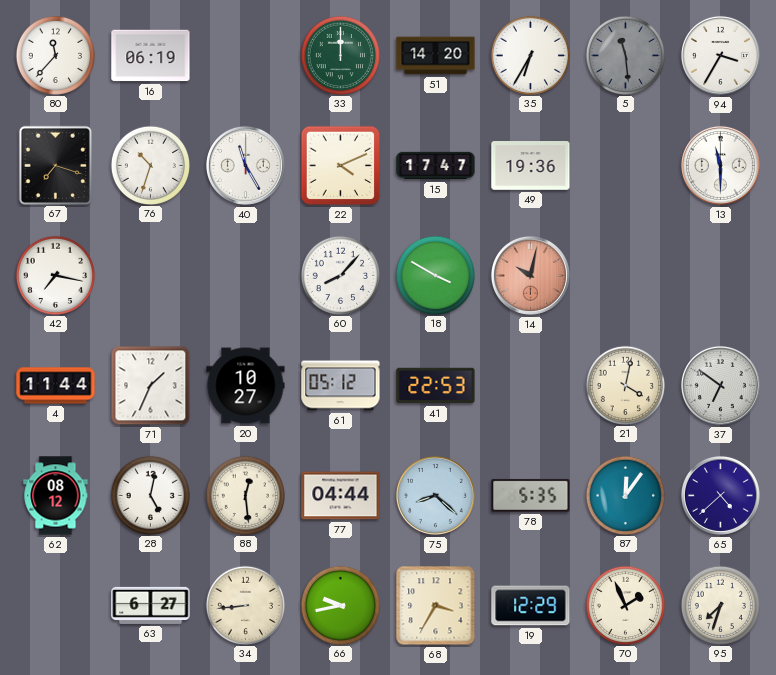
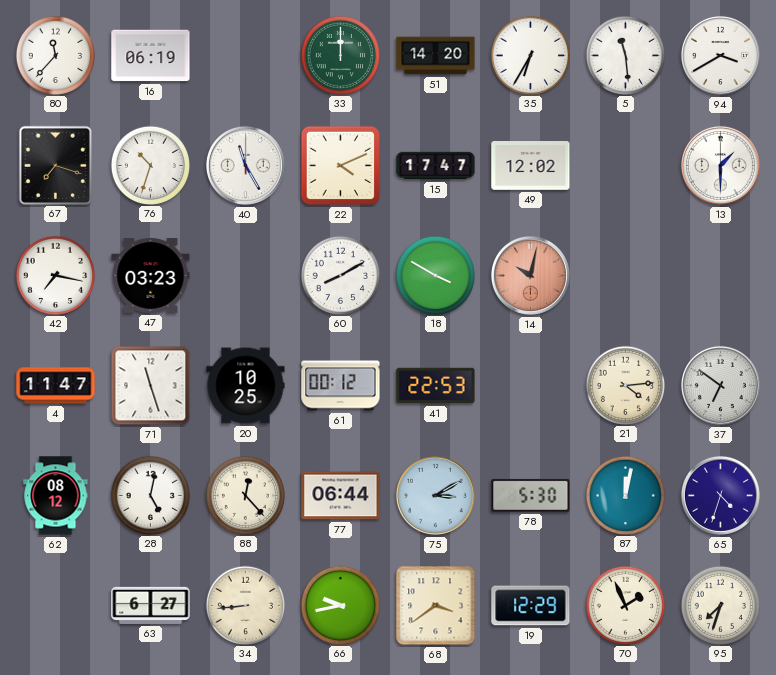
5 dial: grey -> white
94: 3:35 -> 3:40
49: 19:36 -> 12:02
13: 11:30 -> 1:30
47: none -> 03:23
60: 8:07 -> 8:10
4: 11:44 -> 11:47
71: 1:34 -> 11:27
20: 10:27 -> 10:25
61: 05:12 -> 00:12
21: 4:02 -> 4:14
88: 12:29 -> 12:23
77: 04:44 -> 06:44
75: 8:22 -> 3:10
78: 5:35 -> 5:30
87: 12:06 -> 12:02
65: 4:38 -> 4:33
68: 3:35 -> 3:39
